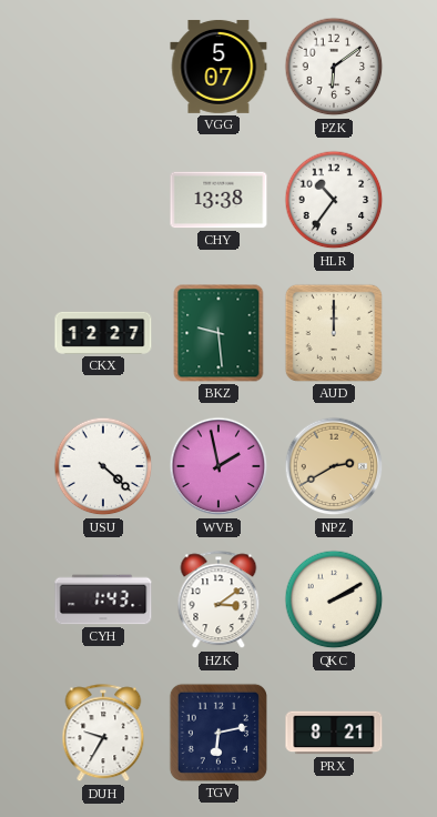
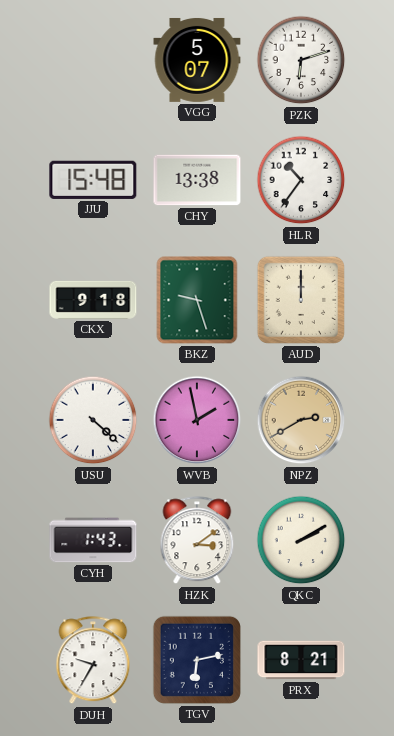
PZK: 6:09 -> 6:12
JJU: none -> 15:48
CKX: 12:27 -> 9:18
BKZ: 9:29 -> 9:27
